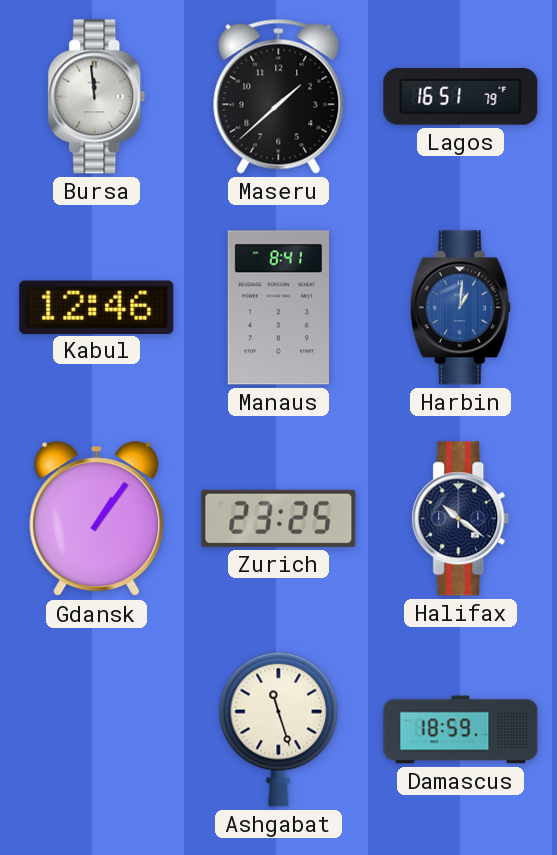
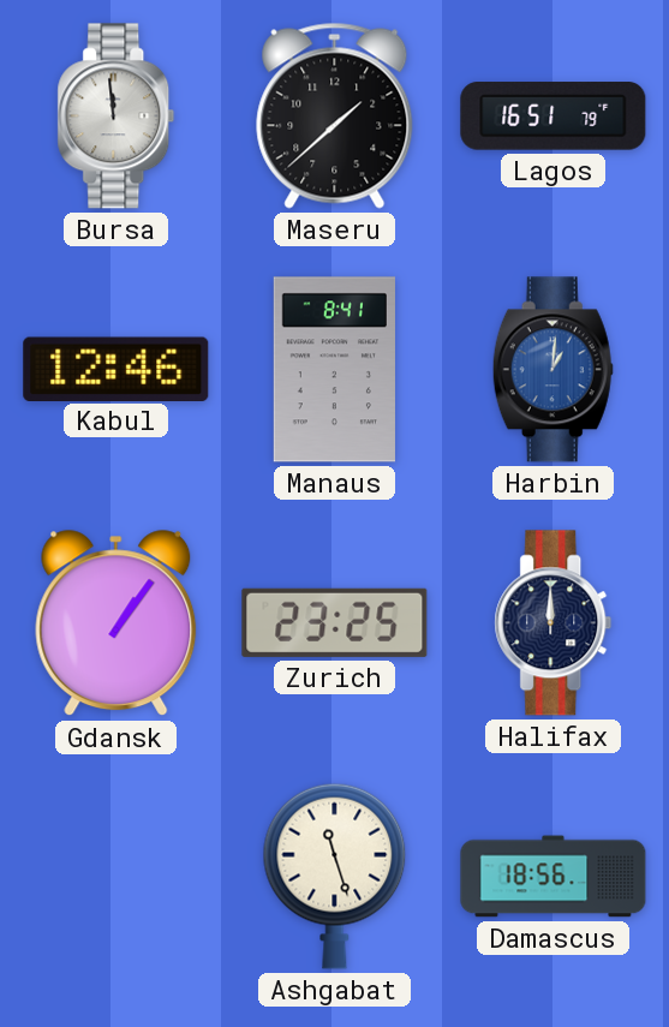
Halifax: 10:21 -> 12:00
Damascus: 18:59 -> 18:56
